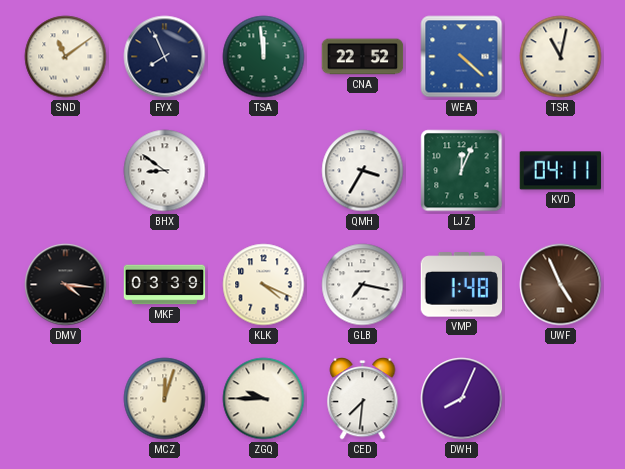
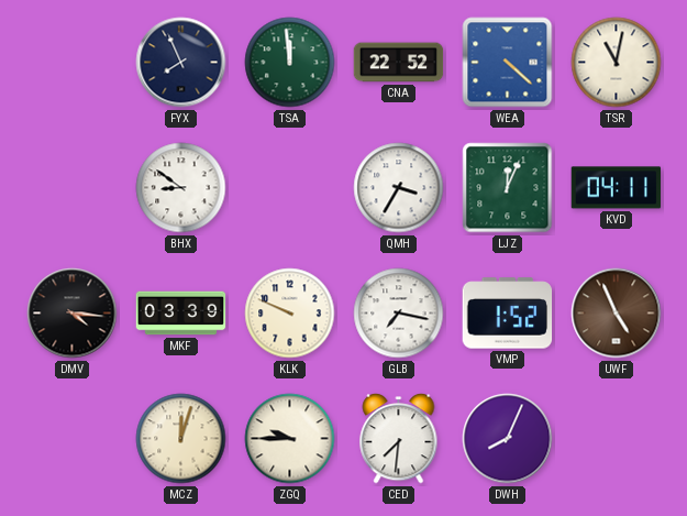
SND: 11:09 -> none
KLK: 4:19 -> 9:49
VMP: 1:48 -> 1:52
